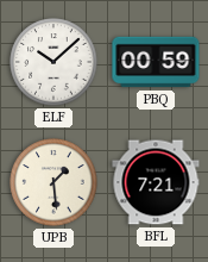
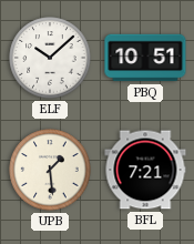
PBQ: 00:59 -> 10:51
